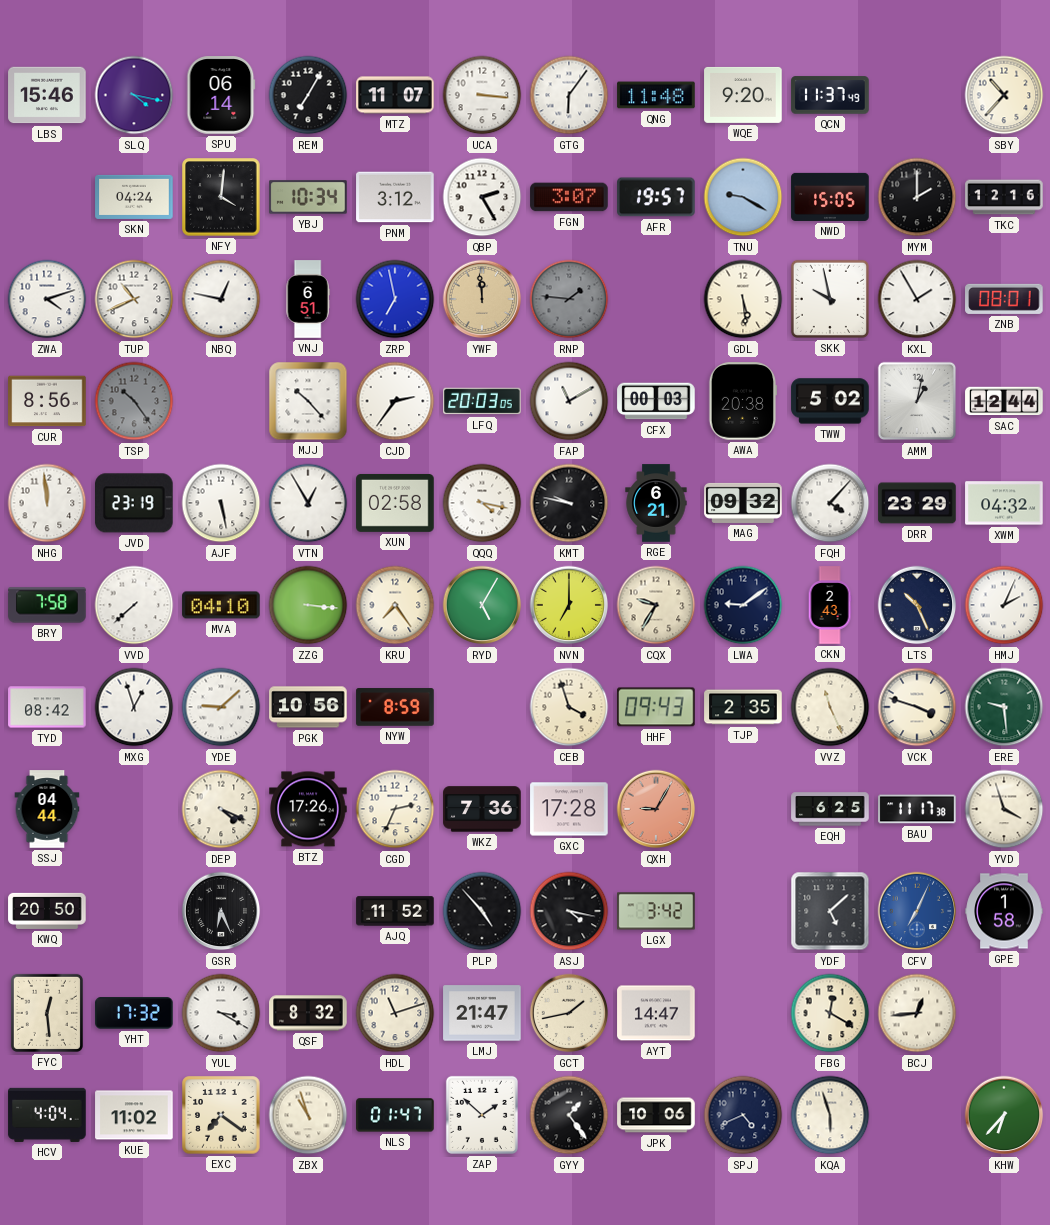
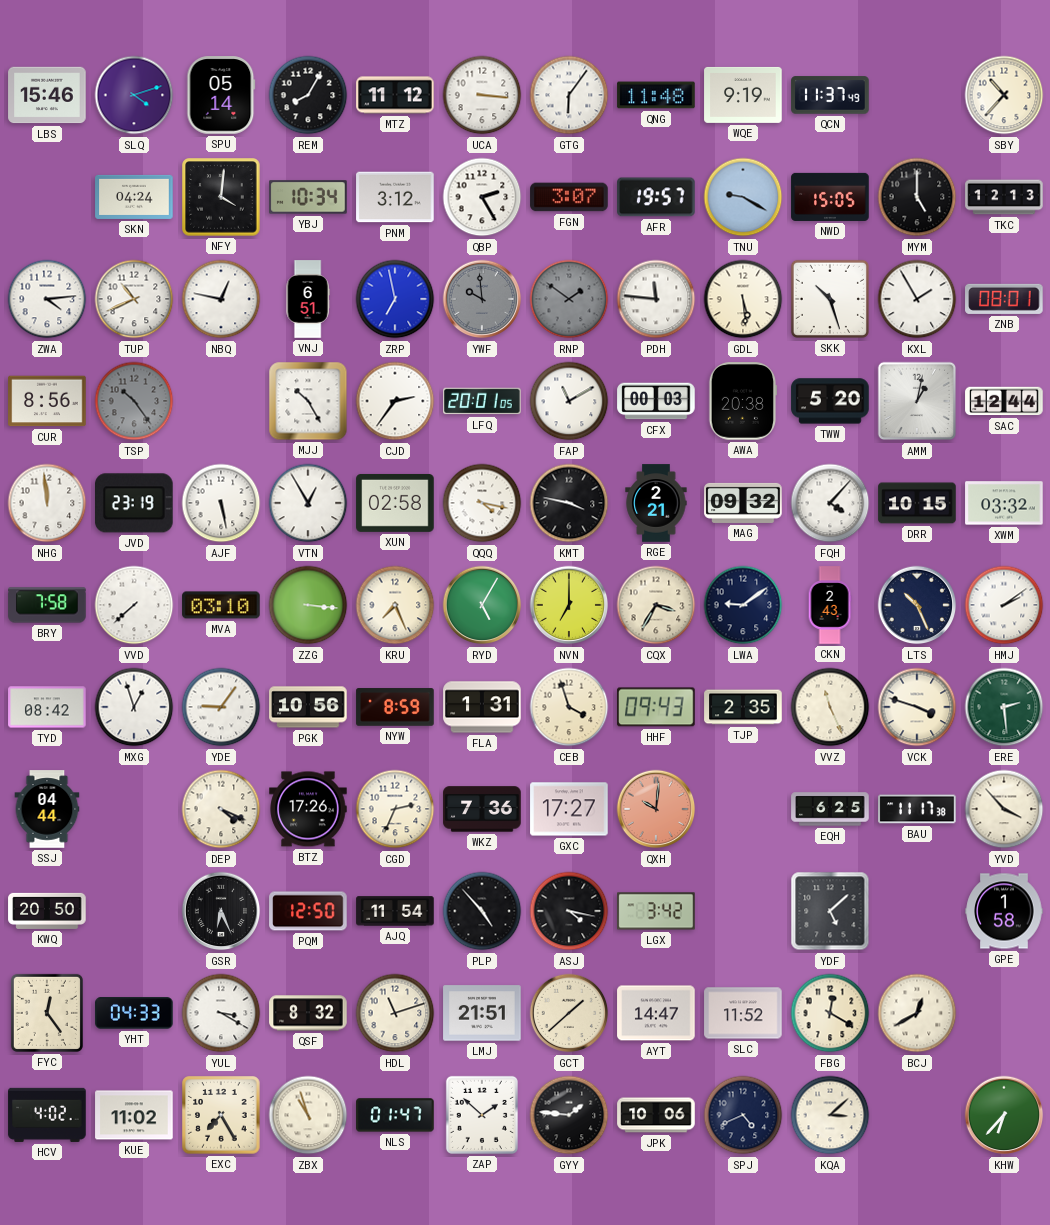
SLQ: 4:17 -> 4:12
SPU: 06:14 -> 05:14
REM: 7:05 -> 8:05
MTZ: 11:07 -> 11:12
WQE: 9:20 -> 9:19
MYM: 2:00 -> 5:00
TKC: 12:16 -> 12:13
ZWA: 4:12 -> 4:14
YWF: 11:59 -> 9:59
YWF dial: champagne -> grey
RNP: 1:46 -> 1:51
PDH: none -> 11:46
SKK: 9:58 -> 10:27
MJJ: 10:23 -> 10:25
LFQ: 20:03 -> 20:01
TWW: 5:02 -> 5:20
KMT: 9:47 -> 3:47
RGE: 6:21 -> 2:21
DRR: 23:29 -> 10:15
XWM: 04:32 -> 03:32
MVA: 04:10 -> 03:10
KRU: 7:24 -> 7:26
CQX: 9:35 -> 3:35
HMJ: 2:04 -> 2:09
YDE: 9:08 -> 9:06
FLA: none -> 1:31
ERE: 9:29 -> 2:29
GXC: 17:28 -> 17:27
QXH: 9:05 -> 10:01
YVD: 3:57 -> 3:53
PQM: none -> 12:50
AJQ: 11:52 -> 11:54
CFV: 7:04 -> none
FYC: 12:29 -> 12:24
YHT: 17:32 -> 04:33
LMJ: 21:47 -> 21:51
GCT: 1:43 -> 1:38
SLC: none -> 11:52
BCJ: 12:44 -> 12:40
HCV: 4:04 -> 4:02
EXC: 7:21 -> 7:25
GYY: 1:24 -> 1:46
KQA: 5:57 -> 3:08
